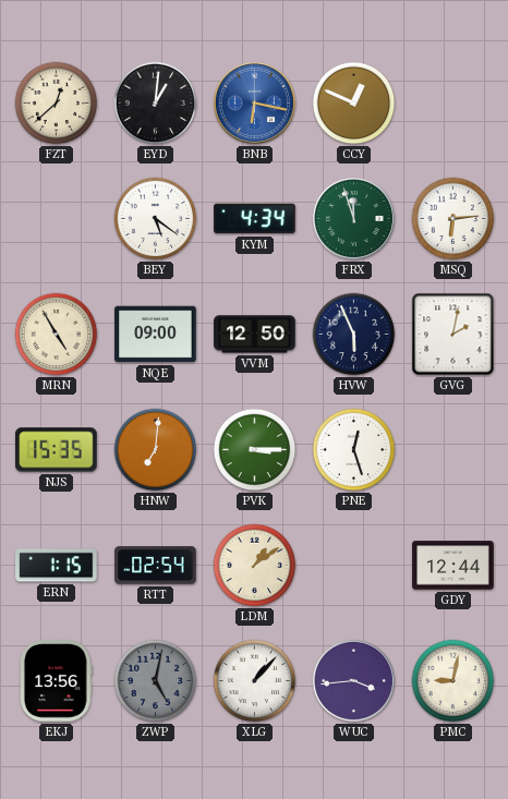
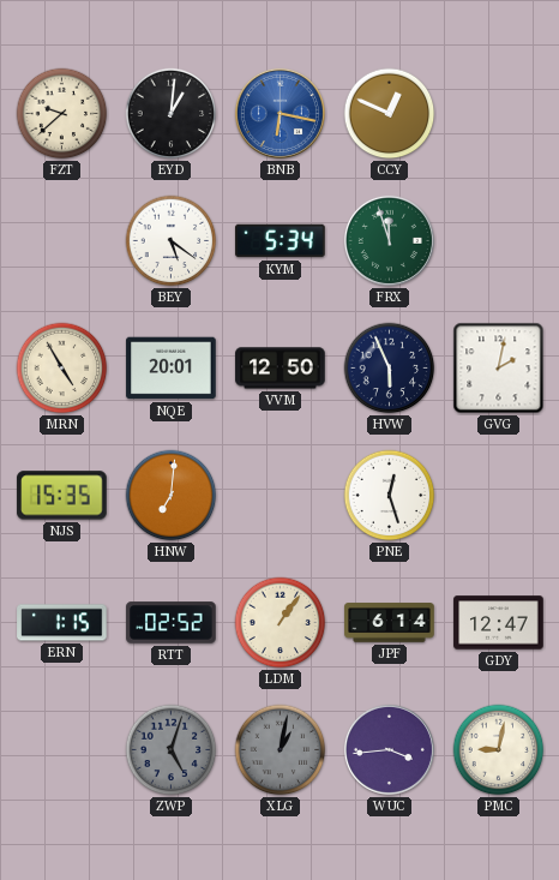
FZT: 12:38 -> 9:38
KYM: 4:34 -> 5:34
MSQ: 6:14 -> none
NQE: 09:00 -> 20:01
PVK: 3:15 -> none
RTT: 02:54 -> 02:52
LDM: 1:09 -> 1:06
JPF: none -> 6:14
GDY: 12:44 -> 12:47
EKJ: 13:56 -> none
ZWP: 5:02 -> 5:03
XLG: 1:07 -> 1:02
XLG dial: white -> grey
